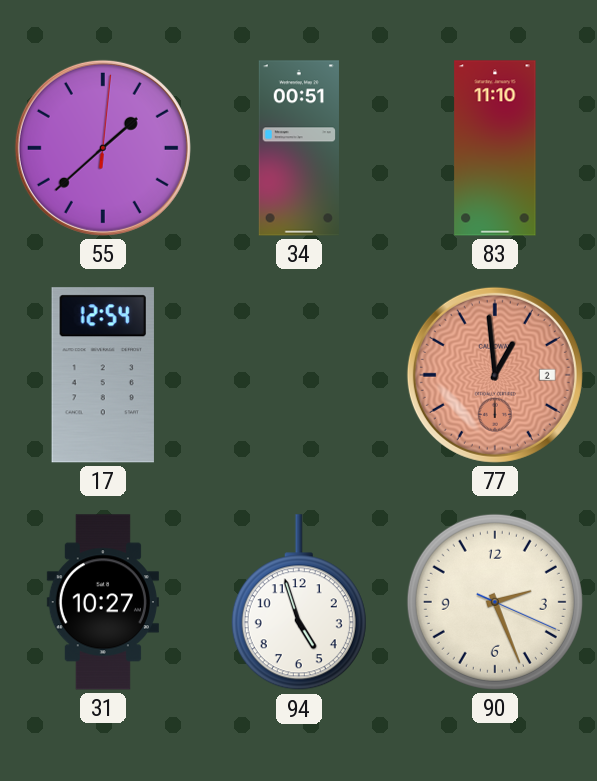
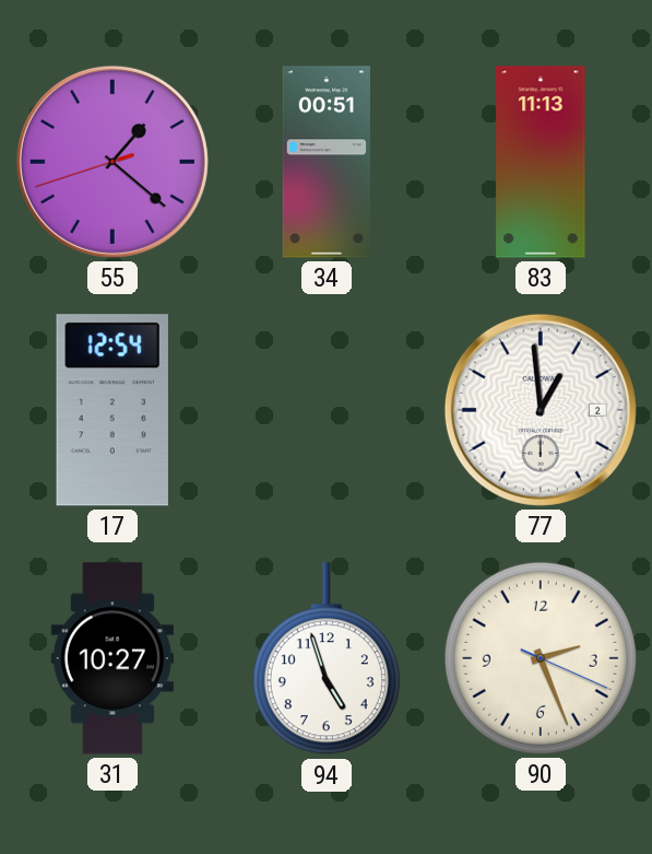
55: 1:38 -> 1:21
83: 11:10 -> 11:13
77 dial: salmon -> white
